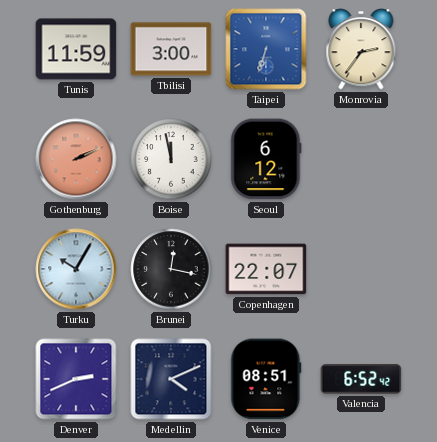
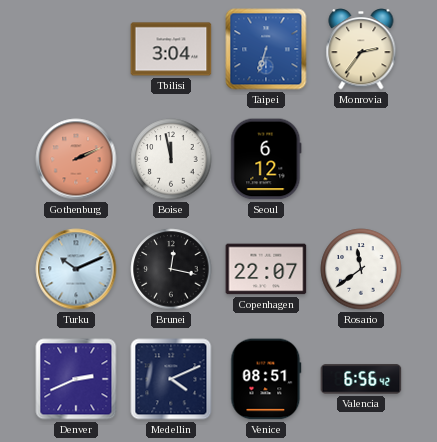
Tunis: 11:59 -> none
Tbilisi: 3:00 -> 3:04
Turku: 10:05 -> 10:11
Rosario: none -> 11:39
Valencia: 6:52 -> 6:56
